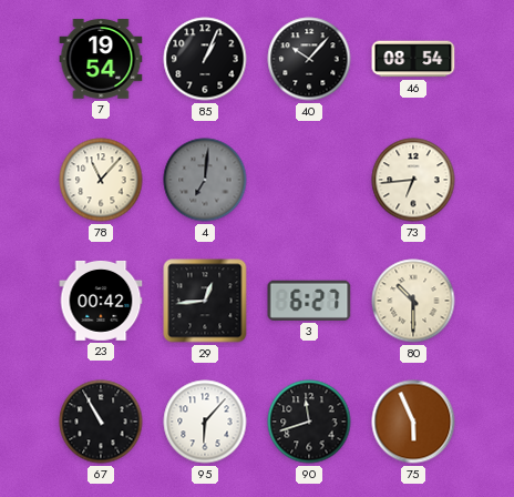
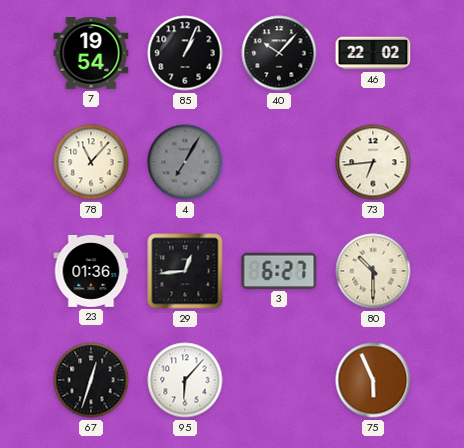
46: 08:54 -> 22:02
4: 7:01 -> 7:05
23: 00:42 -> 01:36
67: 10:55 -> 12:33
90: 11:42 -> none
